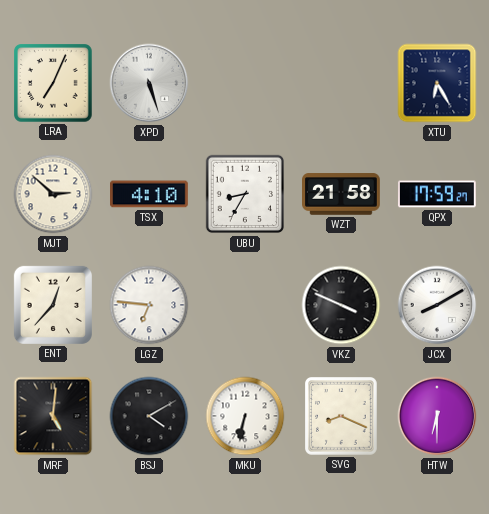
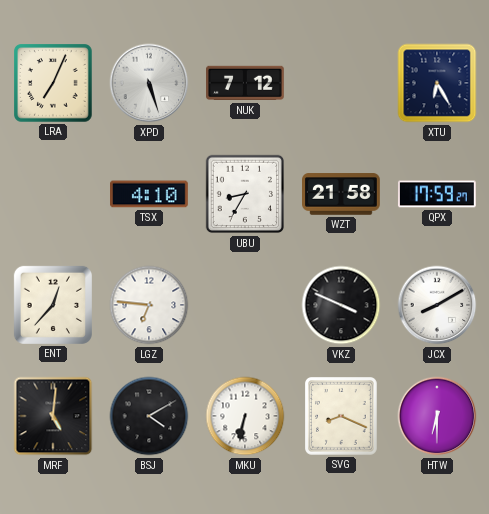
NUK: none -> 7:12
MJT: 2:52 -> none
